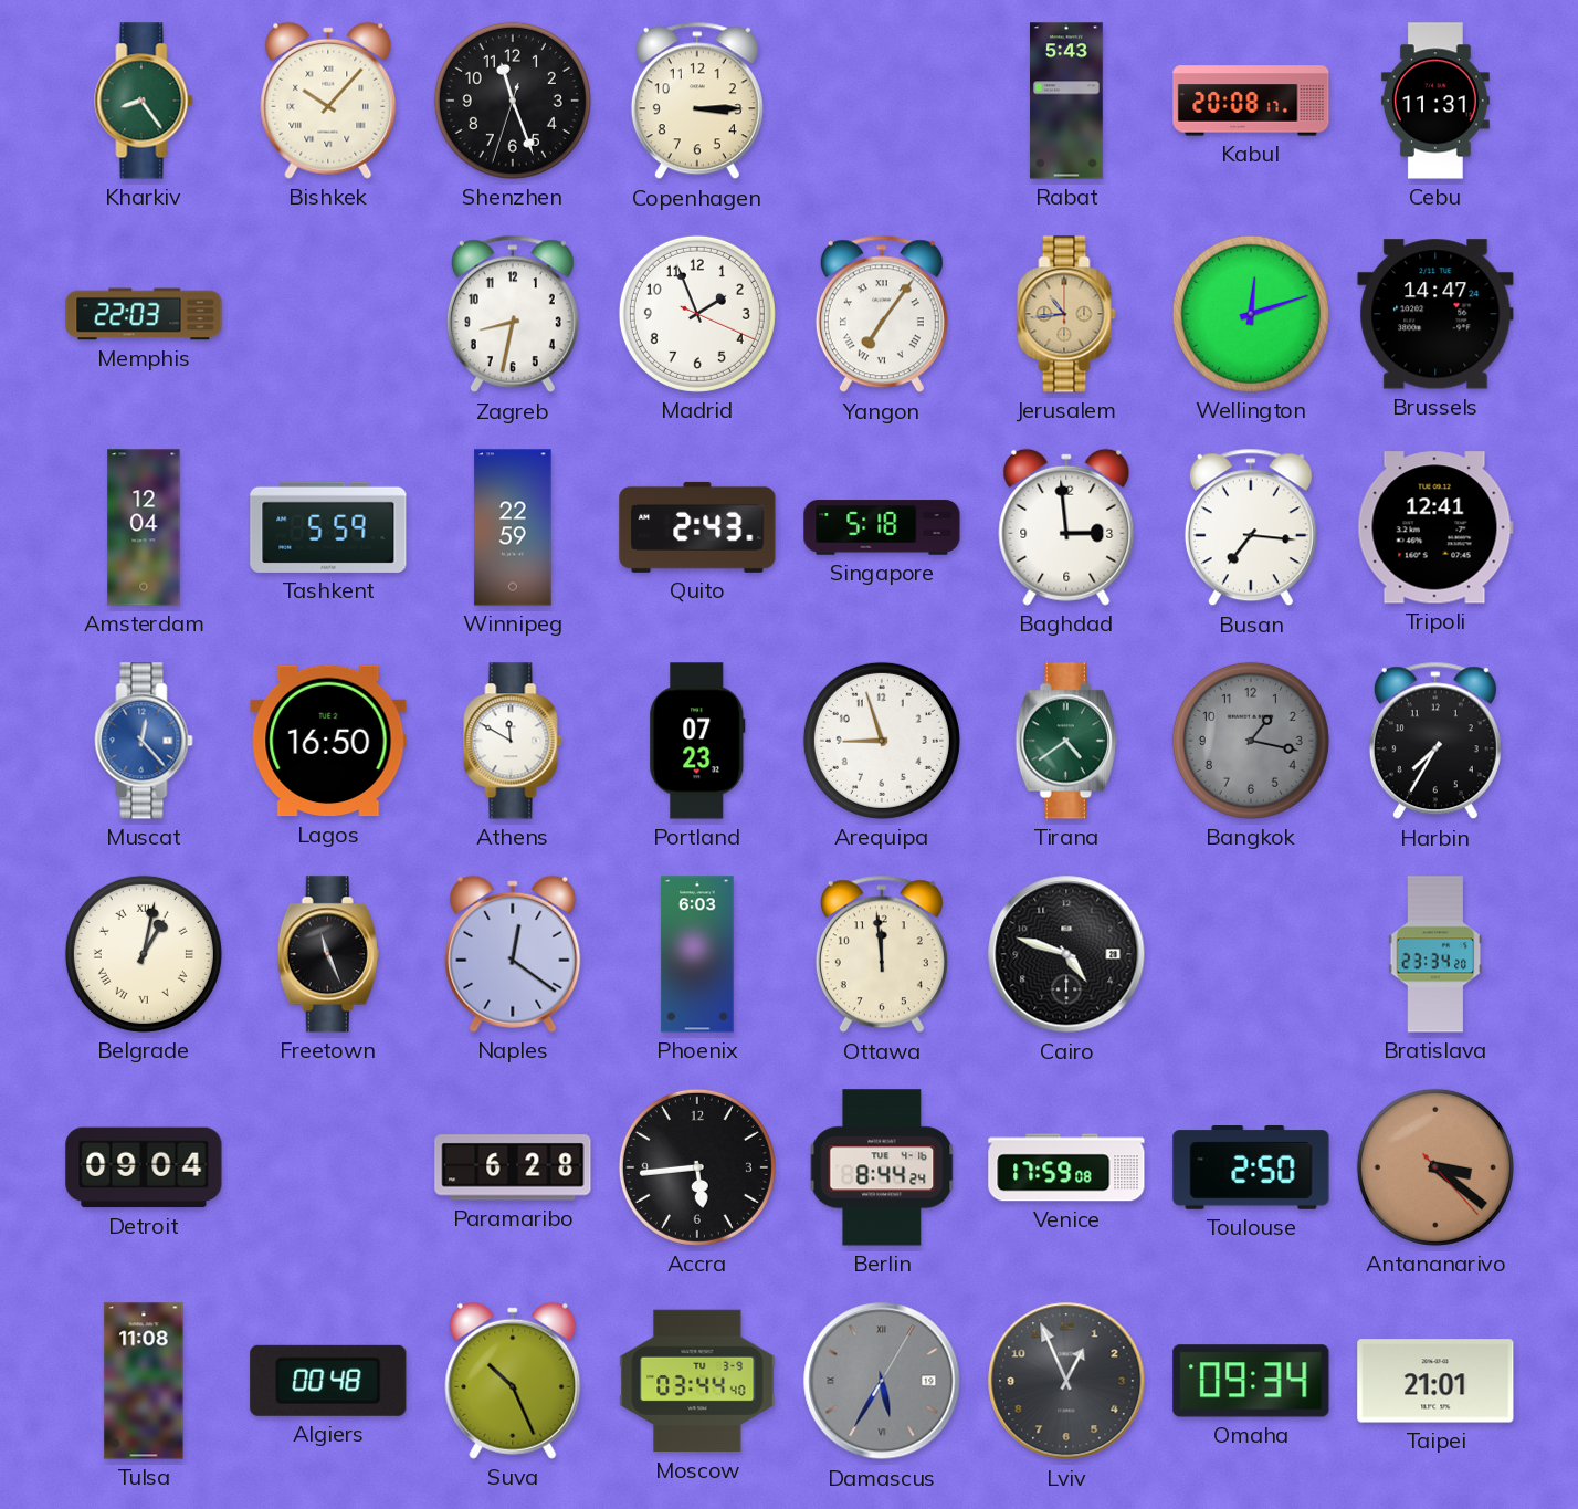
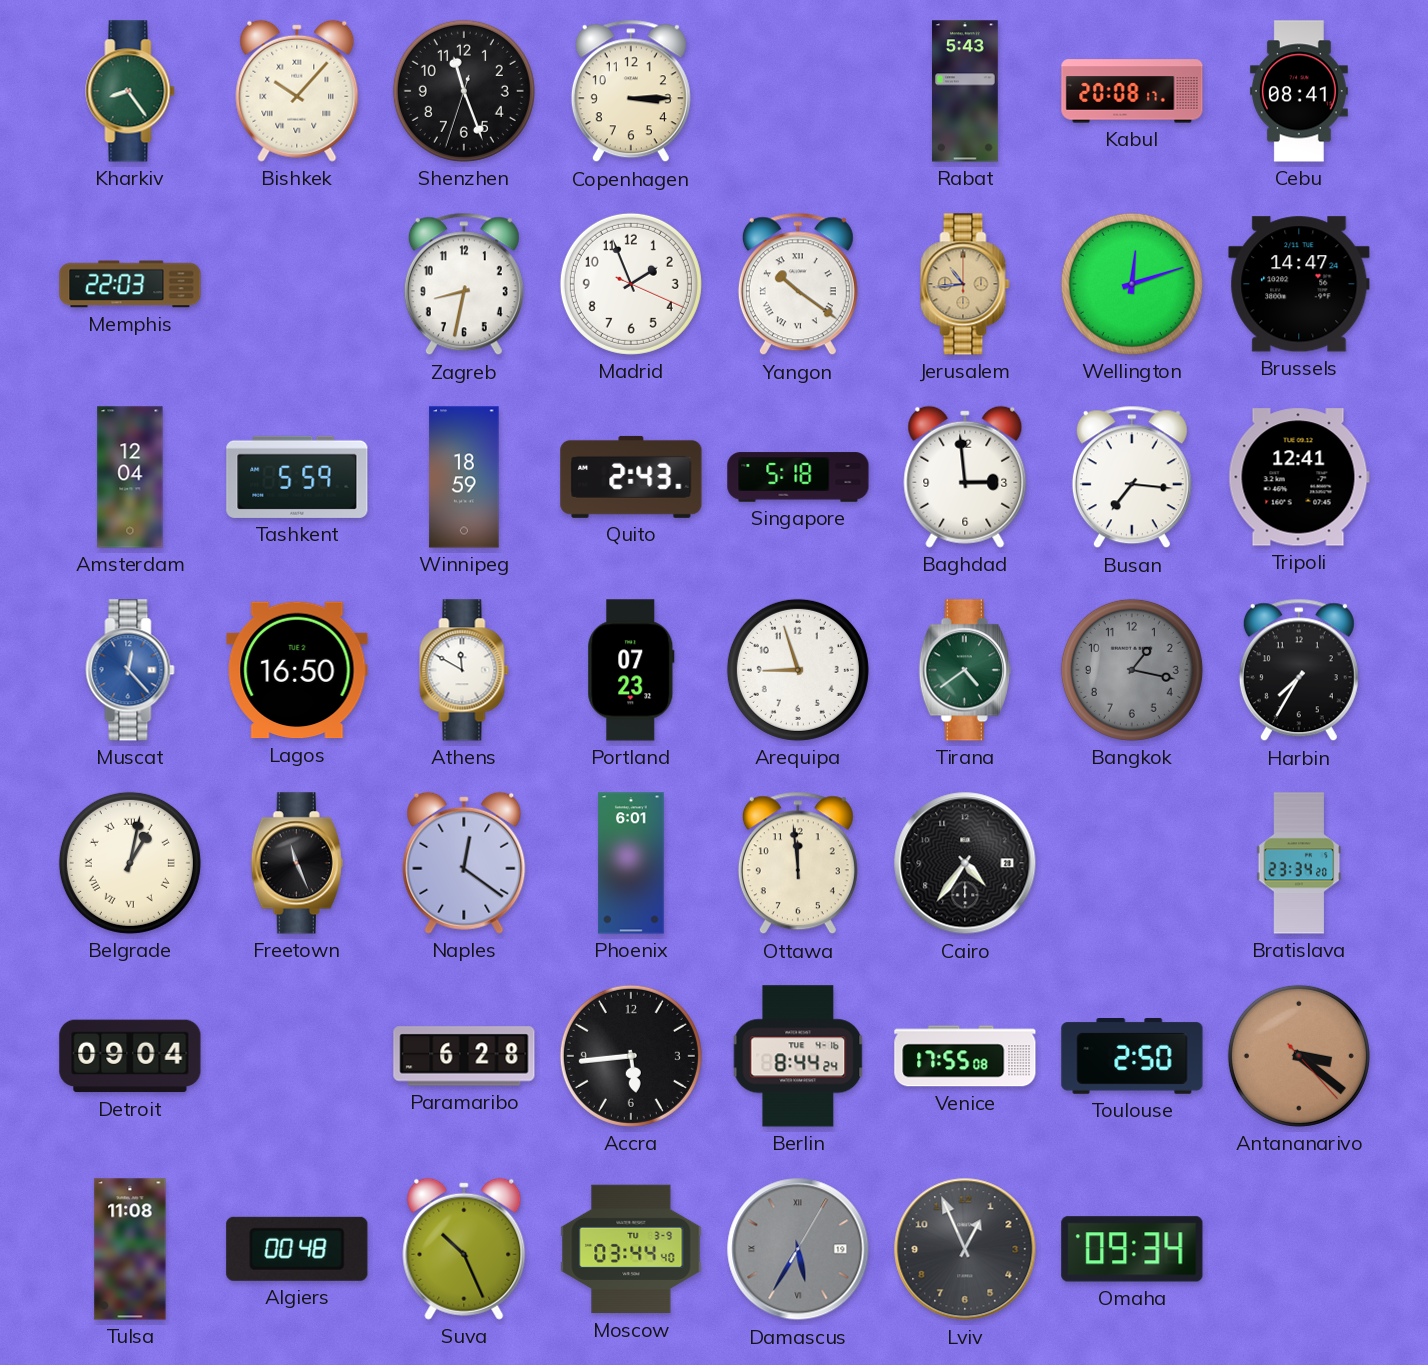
Cebu: 11:31 -> 08:41
Yangon: 7:06 -> 10:21
Winnipeg: 22:59 -> 18:59
Phoenix: 6:03 -> 6:01
Cairo: 4:48 -> 4:36
Venice: 17:59 -> 17:55
Taipei: 21:01 -> none
